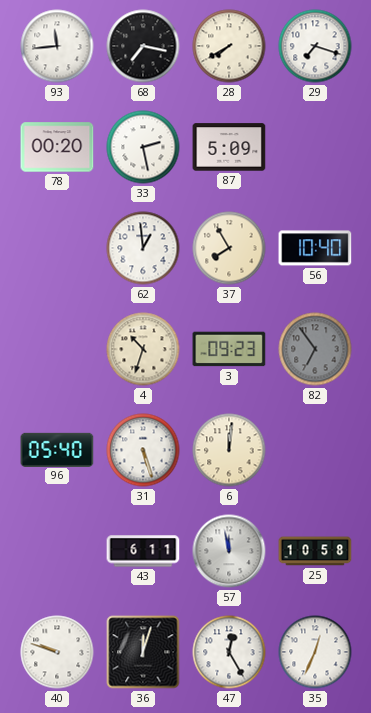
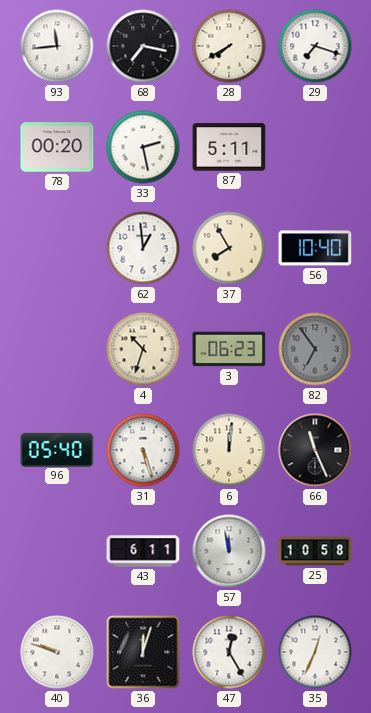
87: 5:09 -> 5:11
3: 09:23 -> 06:23
66: none -> 11:26
